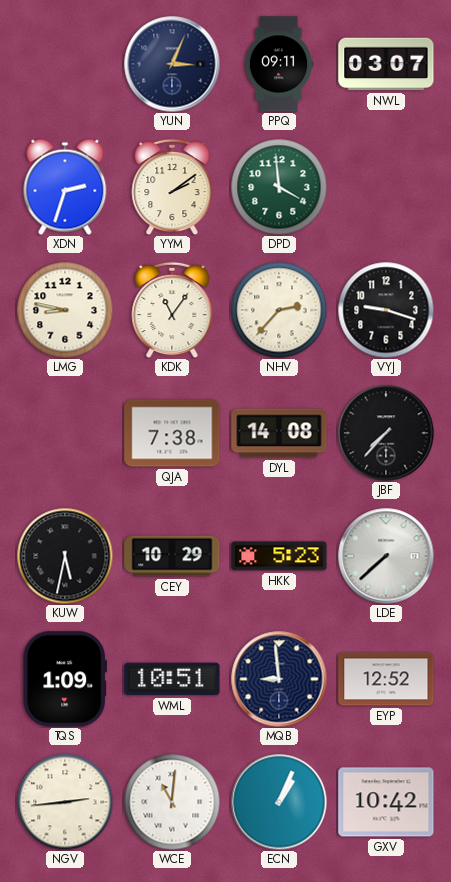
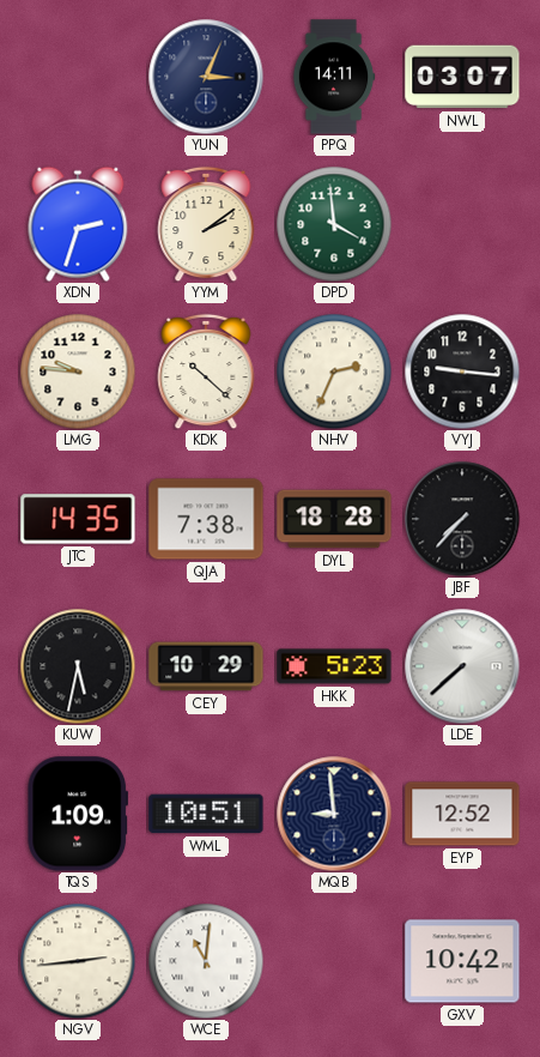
PPQ: 09:11 -> 14:11
LMG: 8:47 -> 9:46
KDK: 11:06 -> 10:22
NHV: 2:37 -> 2:34
VYJ: 9:18 -> 9:16
JTC: none -> 14:35
DYL: 14:08 -> 18:28
ECN: 1:04 -> none
